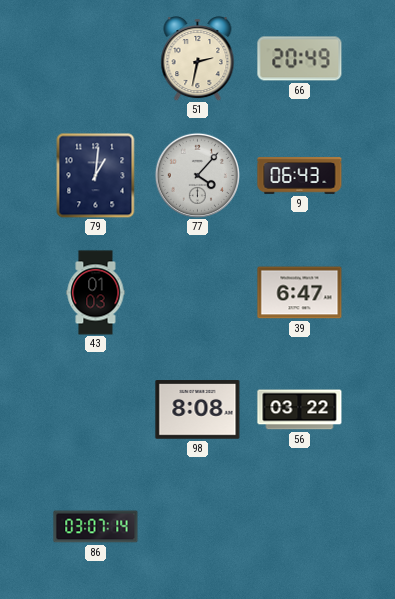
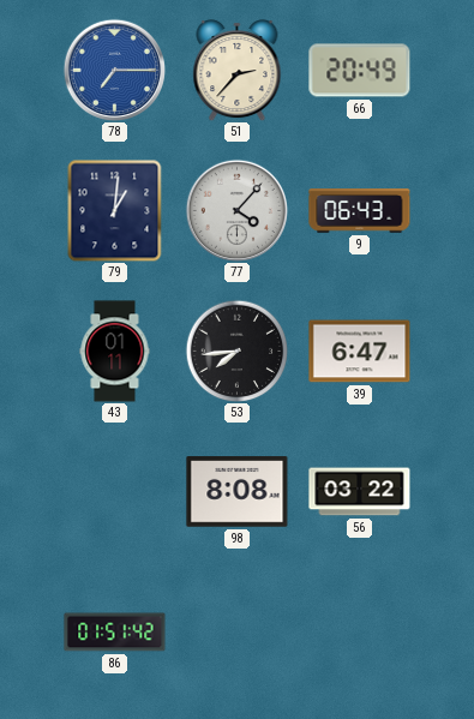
78: none -> 7:15
51: 2:32 -> 2:37
43: 01:03 -> 01:11
53: none -> 7:44
86: 03:07 -> 01:51
